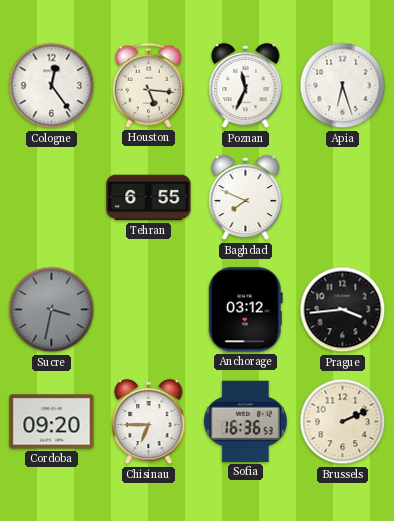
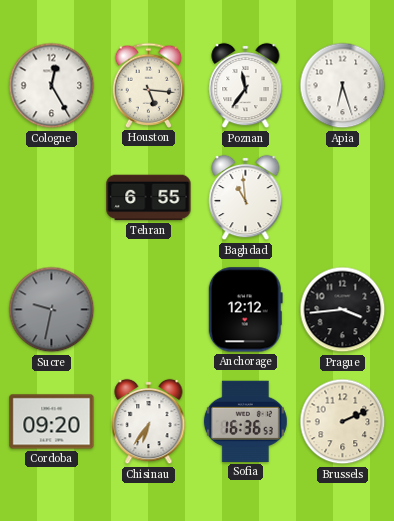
Cologne: 12:24 -> 12:25
Poznan: 11:34 -> 11:36
Baghdad: 7:49 -> 10:59
Sucre: 3:32 -> 9:32
Anchorage: 03:12 -> 12:12
Chisinau: 6:45 -> 6:36
